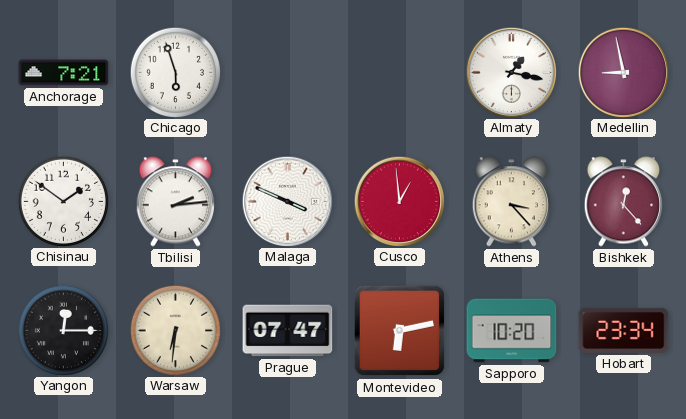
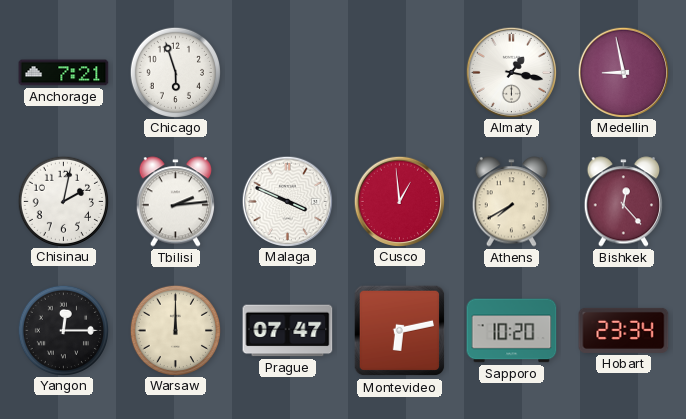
Chisinau: 1:51 -> 2:02
Athens: 3:23 -> 7:40
Warsaw: 6:31 -> 12:00
